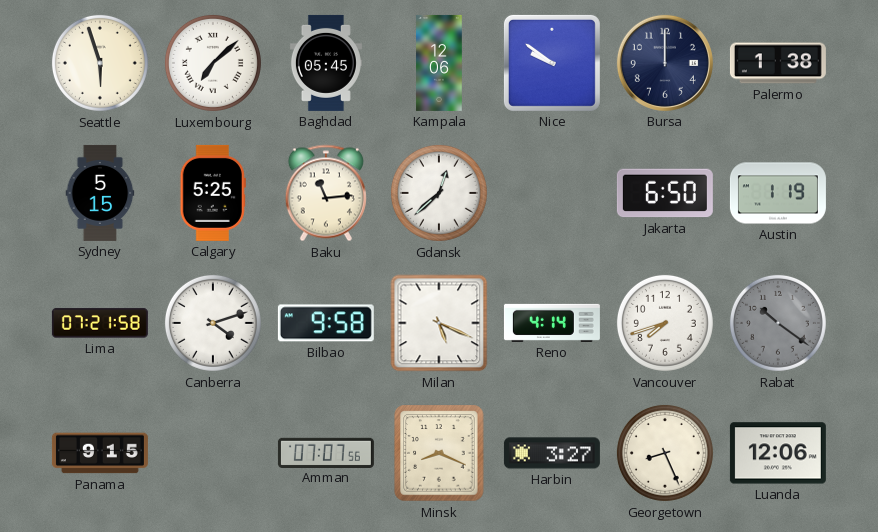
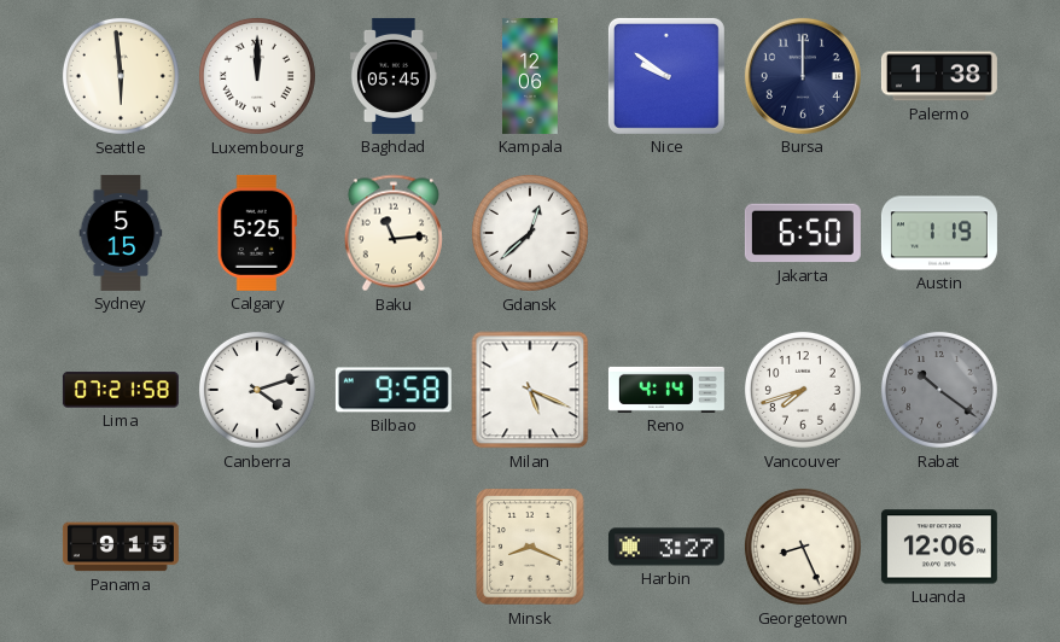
Seattle: 5:57 -> 5:59
Luxembourg: 7:08 -> 12:00
Amman: 07:07 -> none
